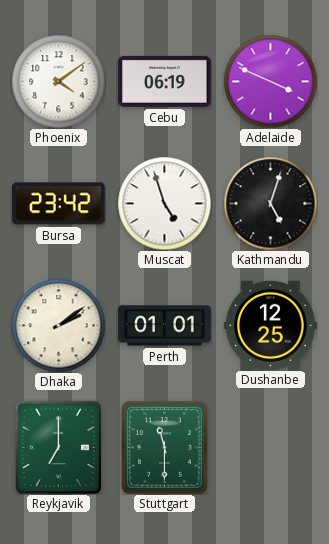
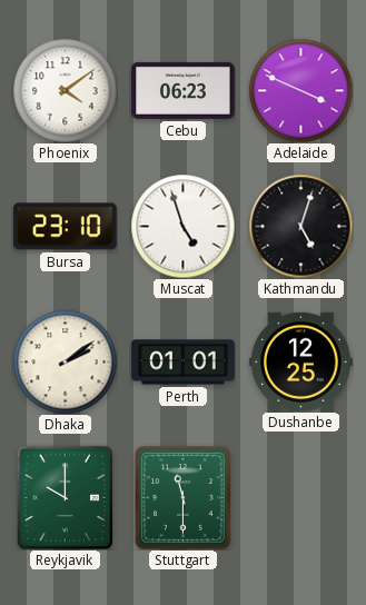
Cebu: 06:19 -> 06:23
Bursa: 23:42 -> 23:10
Reykjavik: 7:00 -> 10:00
